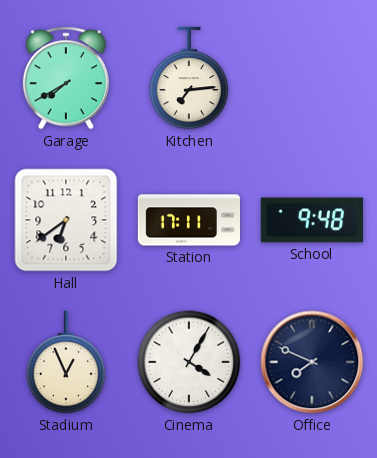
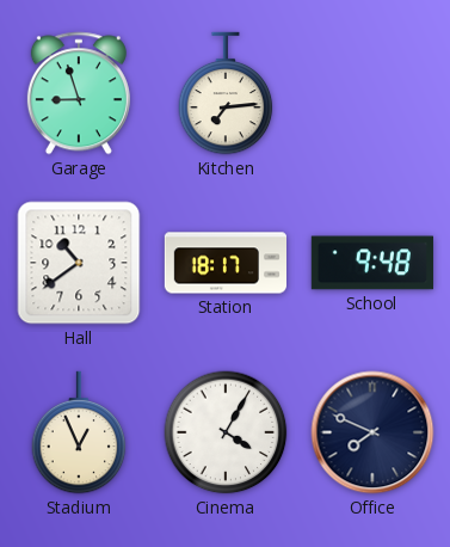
Garage: 7:40 -> 8:57
Hall: 6:39 -> 10:39
Station: 17:11 -> 18:17
